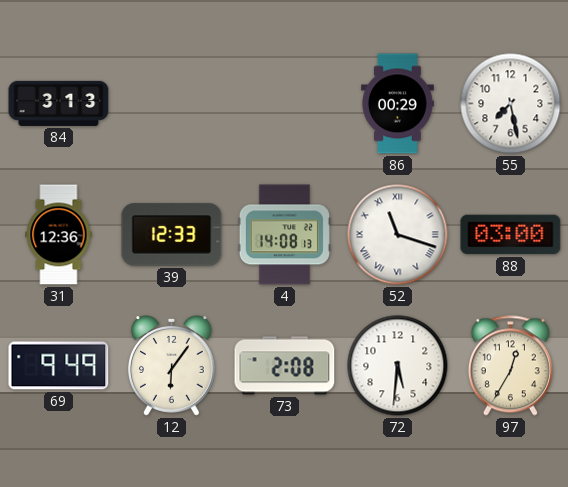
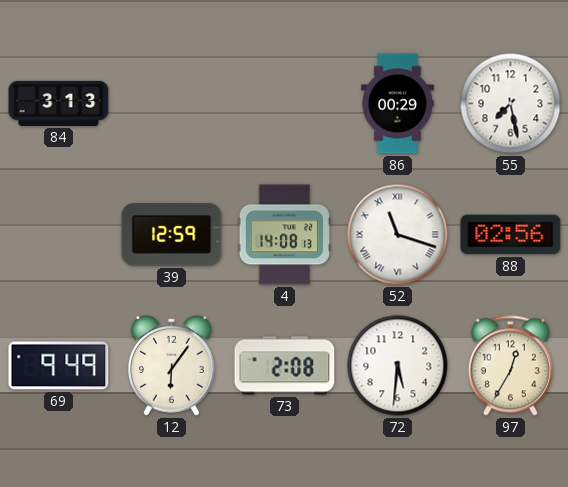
31: 12:36 -> none
39: 12:33 -> 12:59
88: 03:00 -> 02:56
